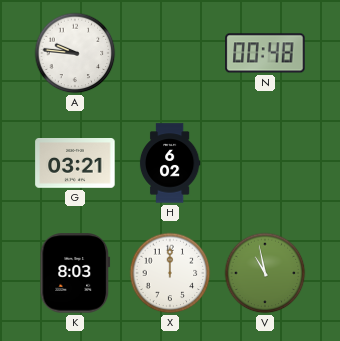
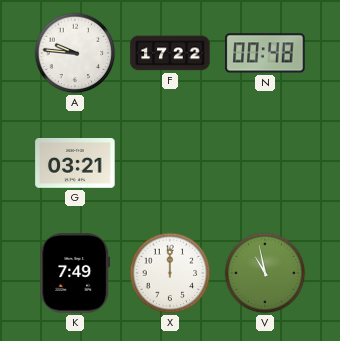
F: none -> 17:22
H: 6:02 -> none
K: 8:03 -> 7:49
